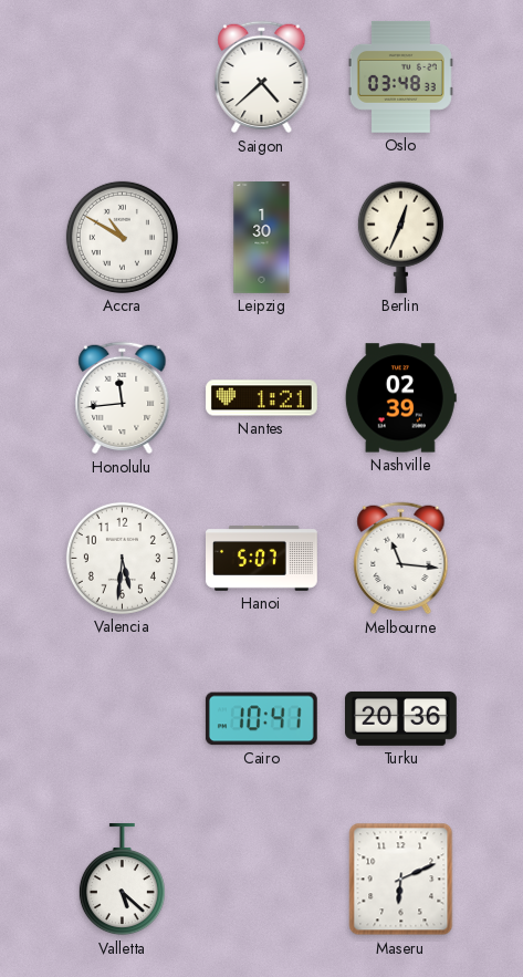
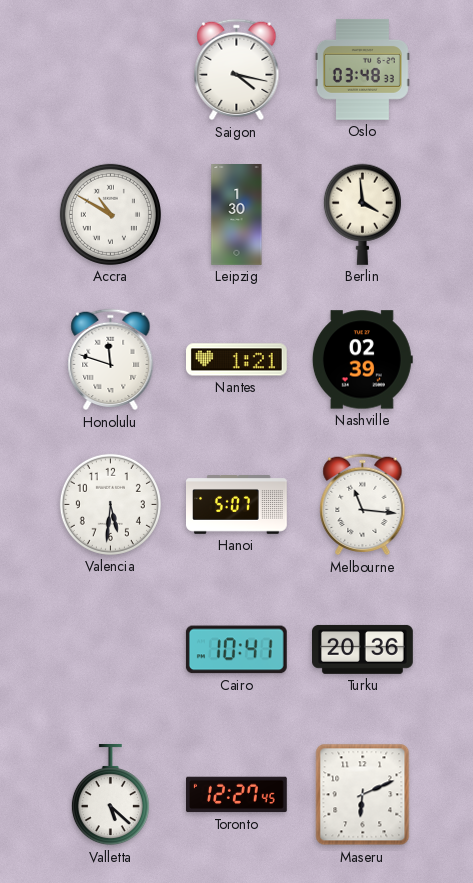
Saigon: 4:38 -> 4:17
Berlin: 12:34 -> 3:59
Honolulu: 11:44 -> 11:48
Toronto: none -> 12:27
